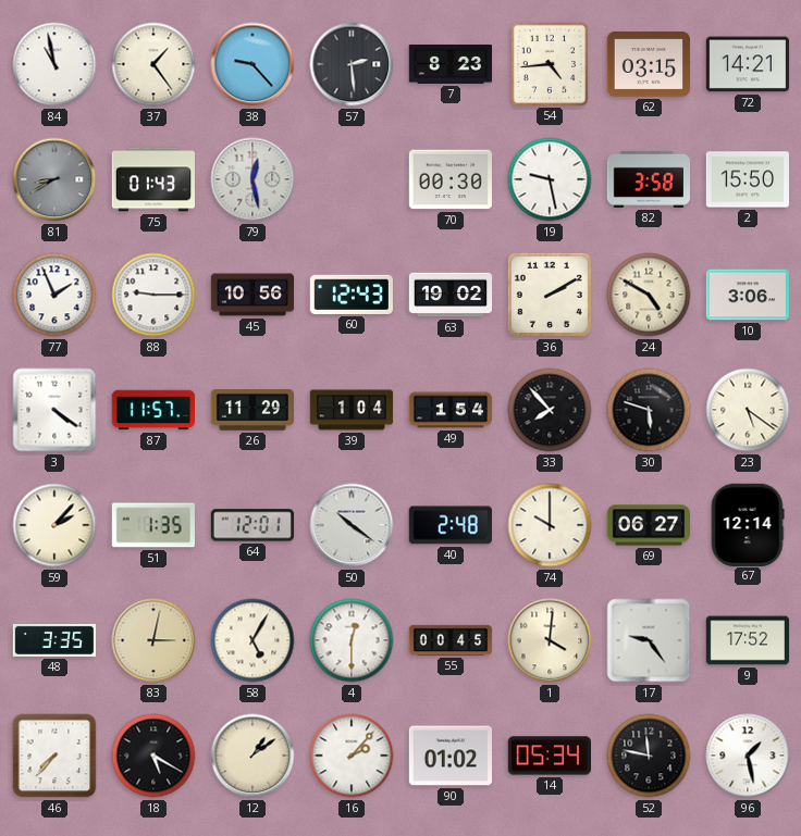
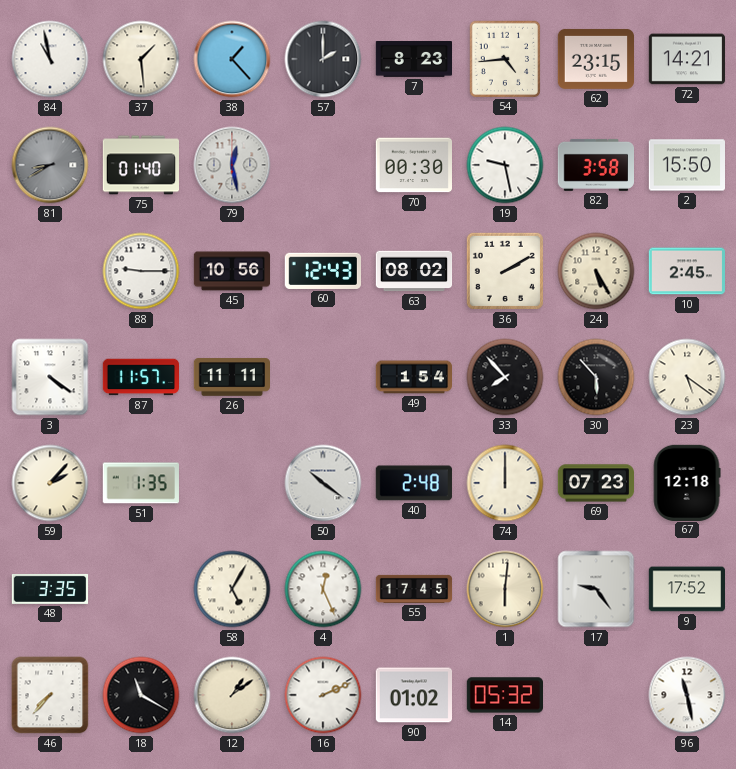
37: 1:24 -> 1:29
38: 9:23 -> 1:23
57: 2:29 -> 2:00
62: 03:15 -> 23:15
75: 01:43 -> 01:40
77: 1:56 -> none
63: 19:02 -> 08:02
24: 4:50 -> 5:25
10: 3:06 -> 2:45
26: 11:29 -> 11:11
39: 1:04 -> none
30: 5:48 -> 5:53
64: 12:01 -> none
74: 10:00 -> 12:00
69: 06:27 -> 07:23
67: 12:14 -> 12:18
83: 3:02 -> none
4: 12:30 -> 12:26
55: 00:45 -> 17:45
1: 4:01 -> 6:01
18: 5:20 -> 11:20
16: 2:07 -> 2:11
14: 05:34 -> 05:32
52: 11:47 -> none
96: 1:28 -> 11:28
